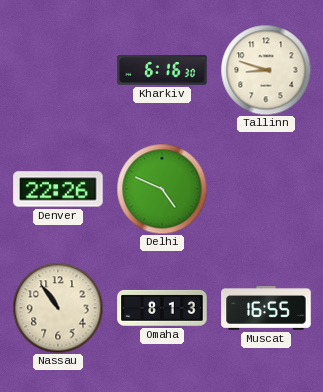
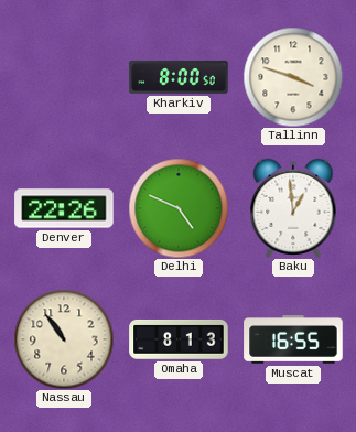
Kharkiv: 6:16 -> 8:00
Tallinn: 8:48 -> 3:48
Baku: none -> 12:59
